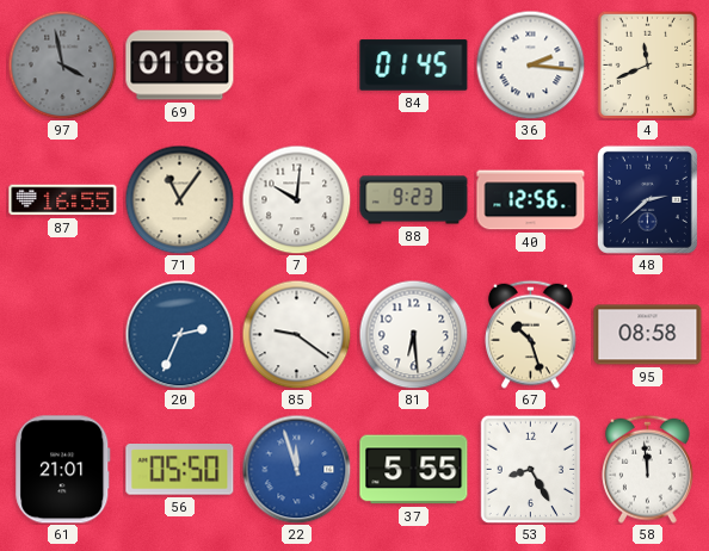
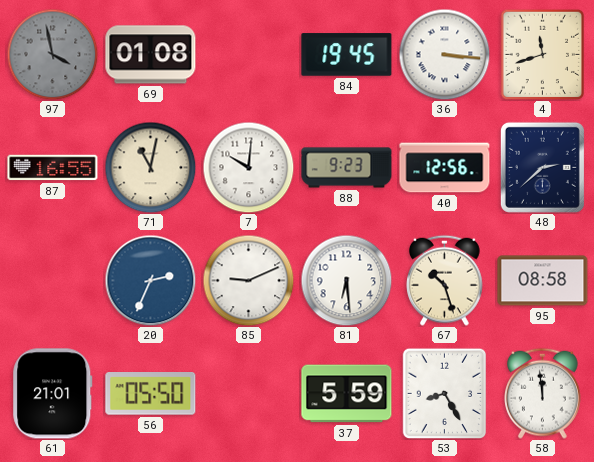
84: 01:45 -> 19:45
36: 2:16 -> 3:16
4: 11:41 -> 11:42
71: 11:06 -> 11:02
85: 9:21 -> 9:11
22: 11:57 -> none
37: 5:55 -> 5:59
